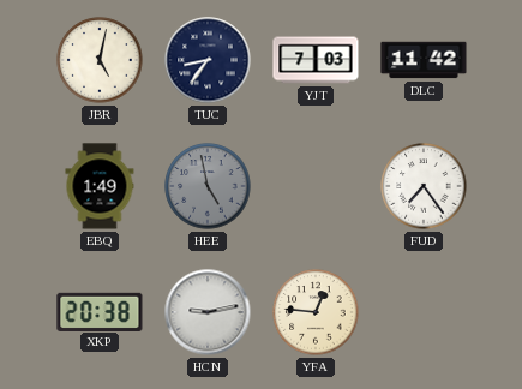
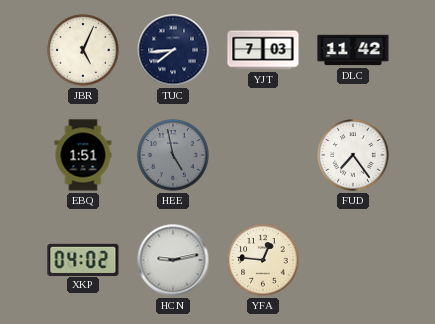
JBR: 5:02 -> 5:04
TUC: 8:36 -> 7:44
EBQ: 1:49 -> 1:51
XKP: 20:38 -> 04:02
